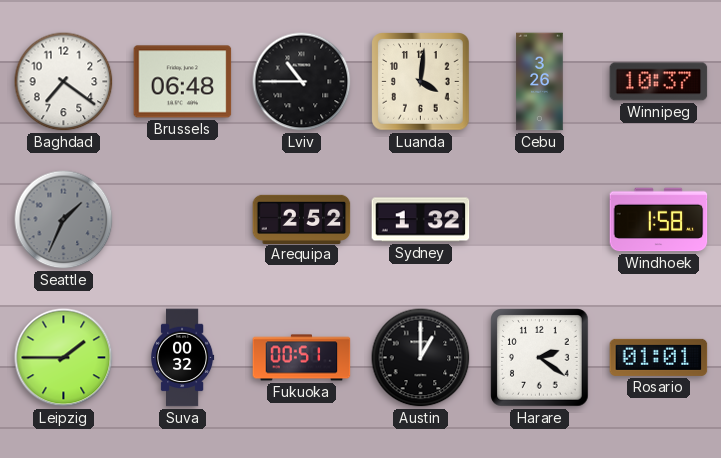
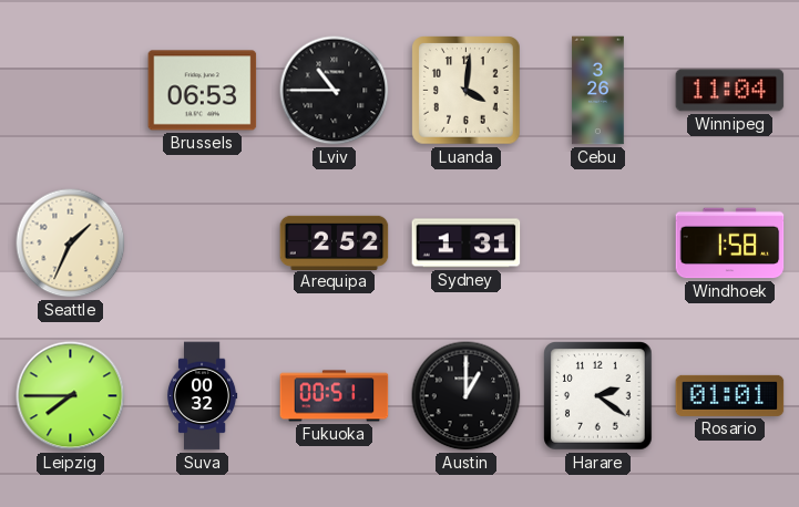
Baghdad: 7:21 -> none
Brussels: 06:48 -> 06:53
Winnipeg: 10:37 -> 11:04
Seattle dial: grey -> cream
Sydney: 1:32 -> 1:31
Leipzig: 1:45 -> 7:45
